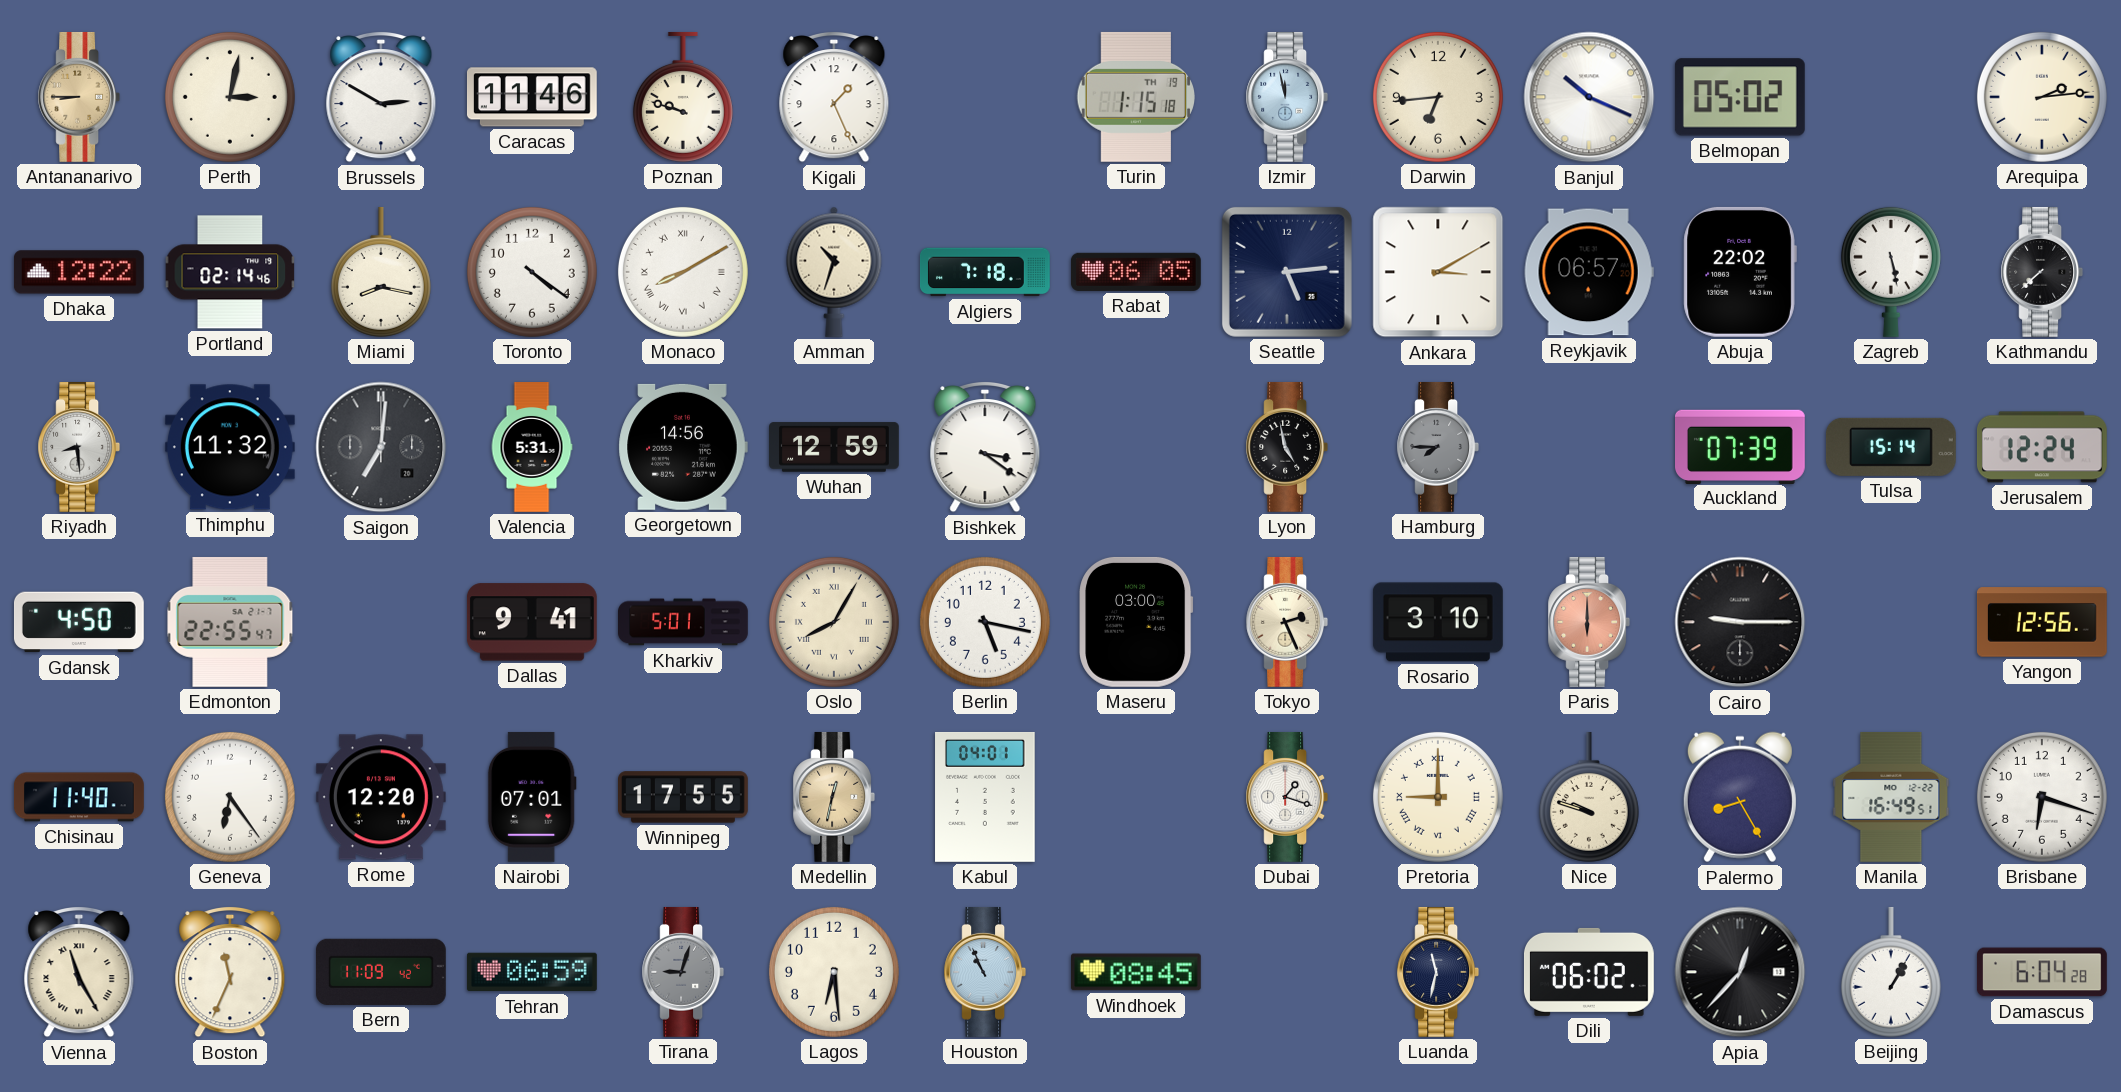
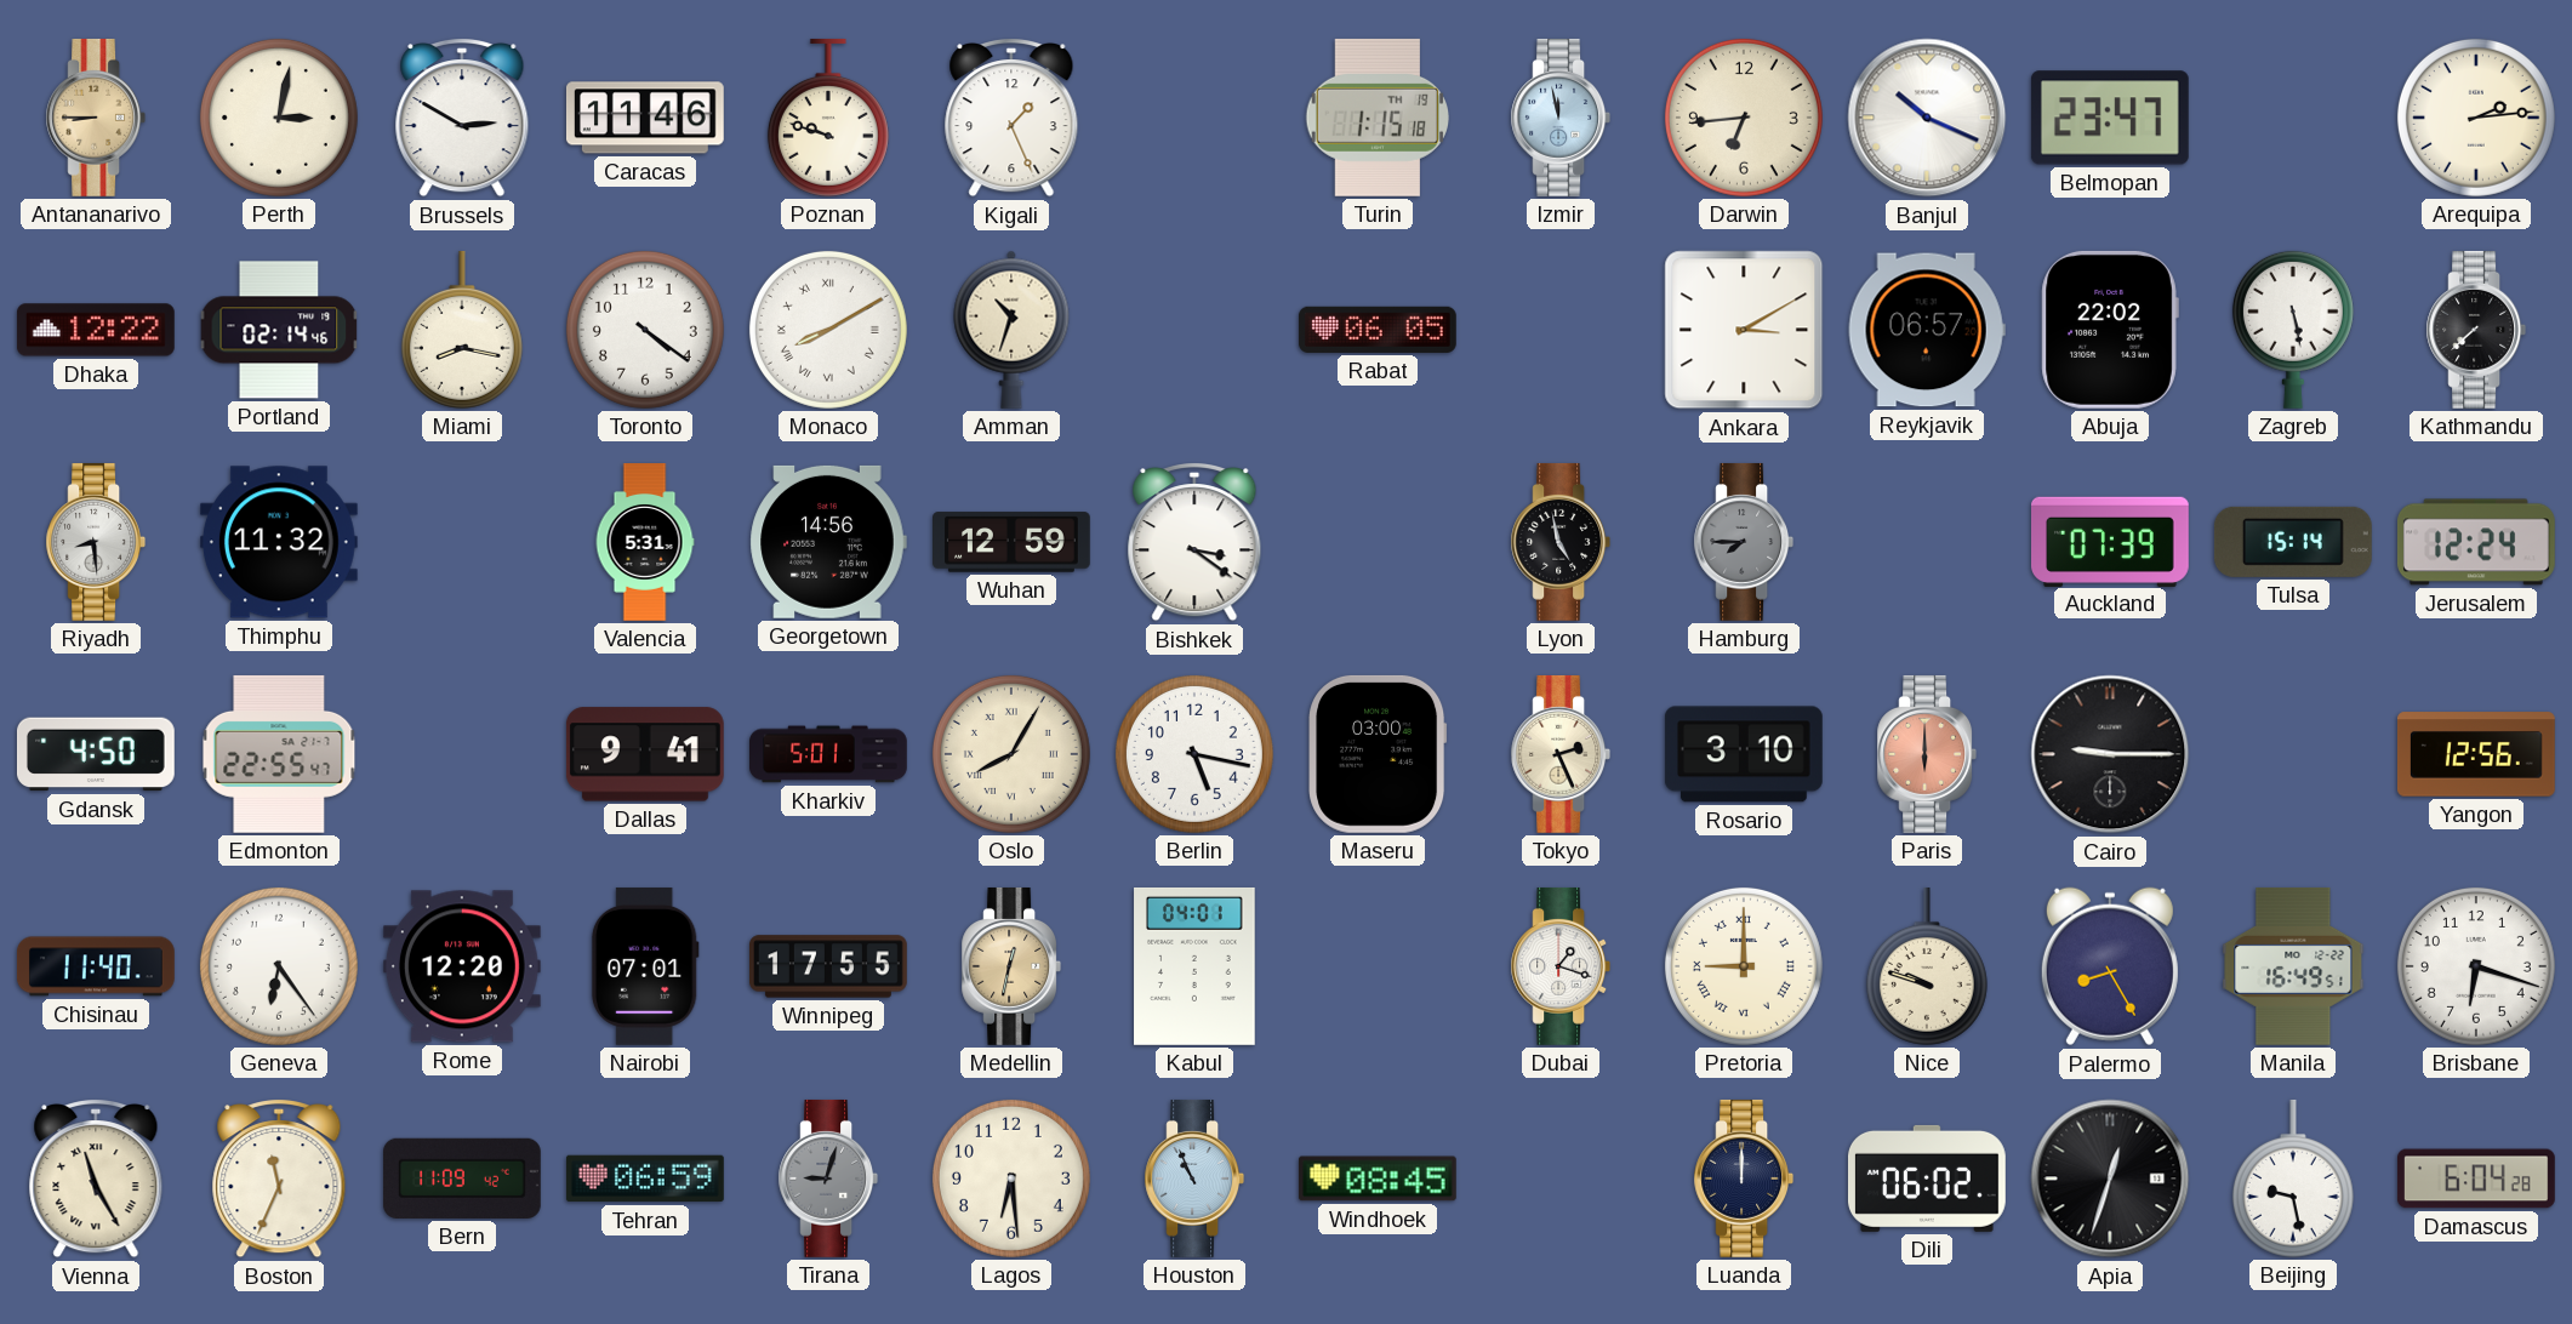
Belmopan: 05:02 -> 23:47
Algiers: 7:18 -> none
Seattle: 5:14 -> none
Saigon: 7:01 -> none
Luanda: 11:32 -> 12:00
Apia: 12:37 -> 12:33
Beijing: 1:05 -> 9:28
